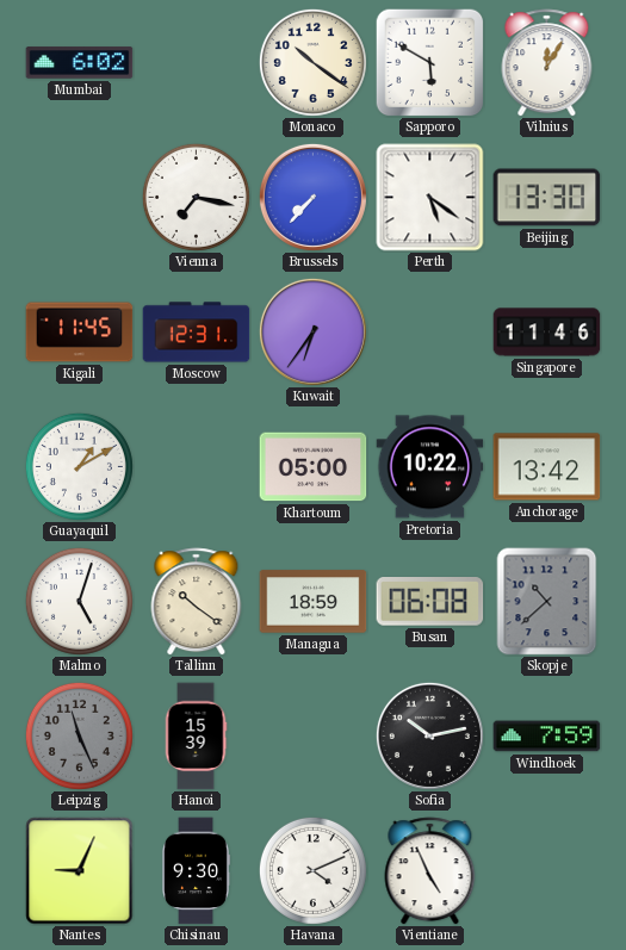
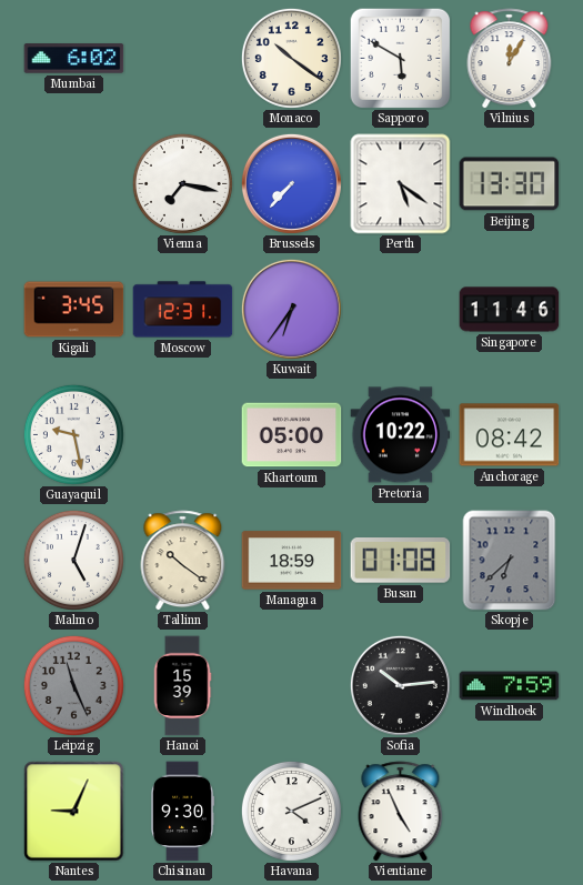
Kigali: 11:45 -> 3:45
Guayaquil: 1:10 -> 9:28
Anchorage: 13:42 -> 08:42
Busan: 06:08 -> 01:08
Skopje: 10:38 -> 6:38
Sofia: 10:13 -> 10:14
